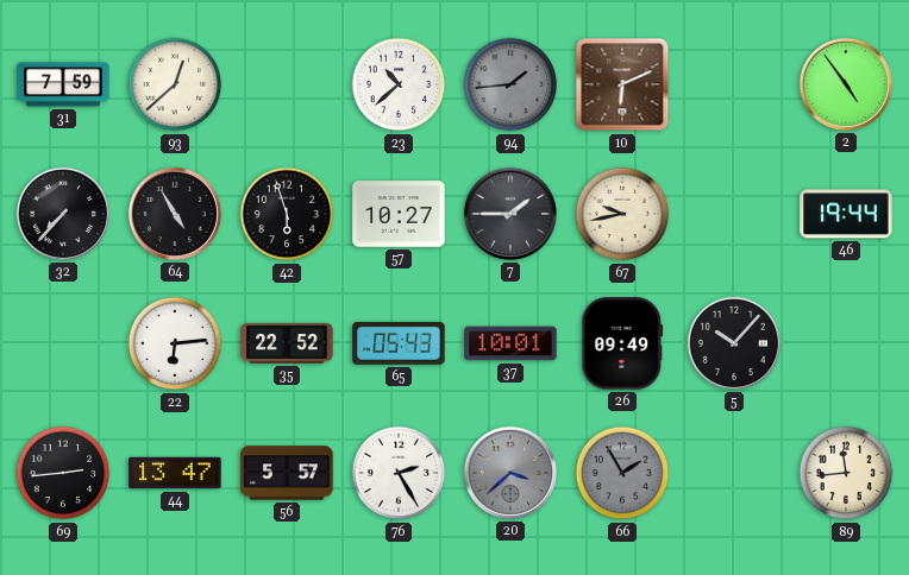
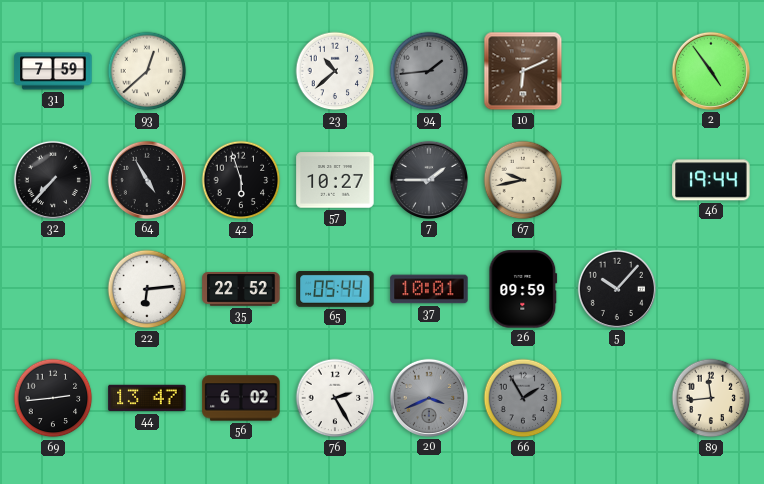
65: 05:43 -> 05:44
26: 09:49 -> 09:59
56: 5:57 -> 6:02
20: 3:38 -> 3:41
